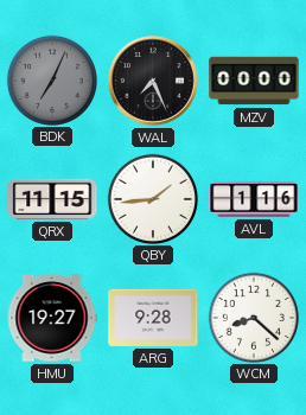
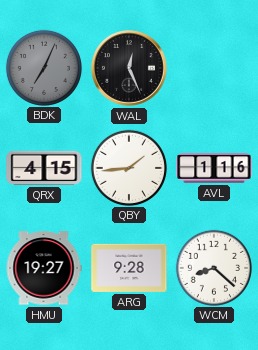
WAL: 7:26 -> 12:26
MZV: 00:00 -> none
QRX: 11:15 -> 4:15
